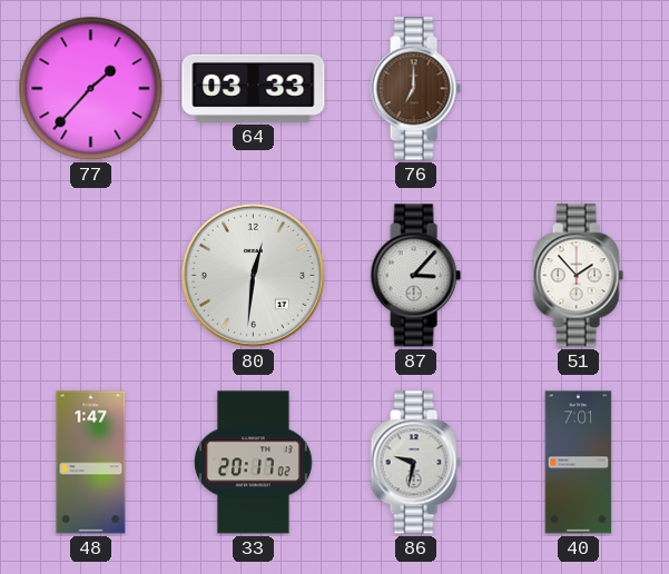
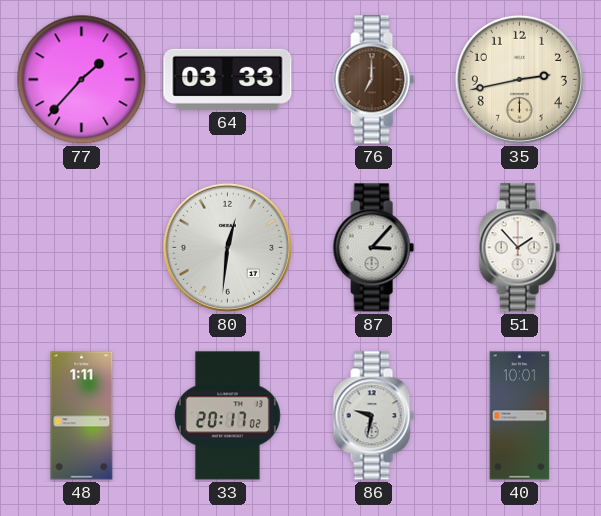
35: none -> 2:43
48: 1:47 -> 1:11
40: 7:01 -> 10:01
